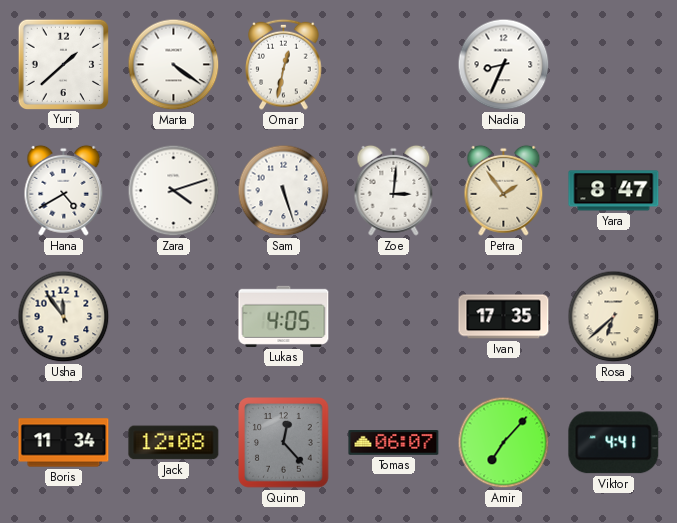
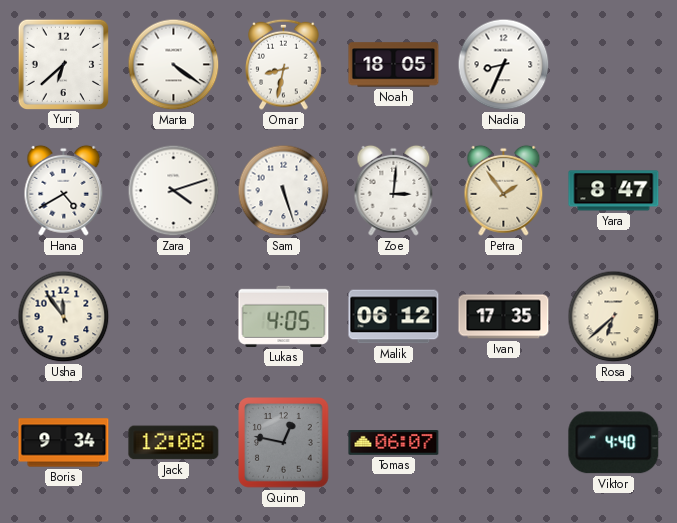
Yuri: 1:38 -> 6:38
Omar: 12:32 -> 8:32
Noah: none -> 18:05
Malik: none -> 06:12
Boris: 11:34 -> 9:34
Quinn: 12:23 -> 12:47
Amir: 7:07 -> none
Viktor: 4:41 -> 4:40
